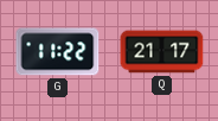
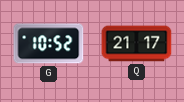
G: 11:22 -> 10:52
